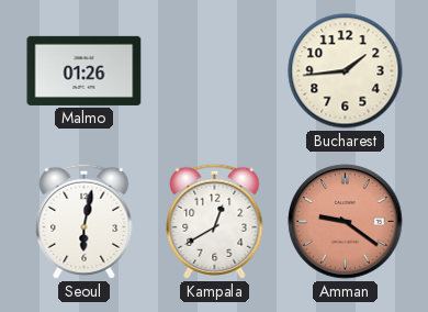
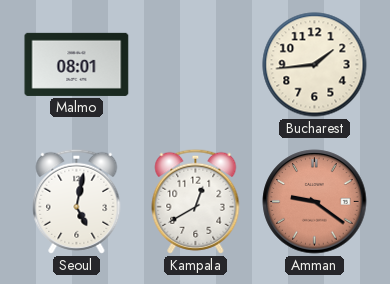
Malmo: 01:26 -> 08:01
Seoul: 6:02 -> 5:02
